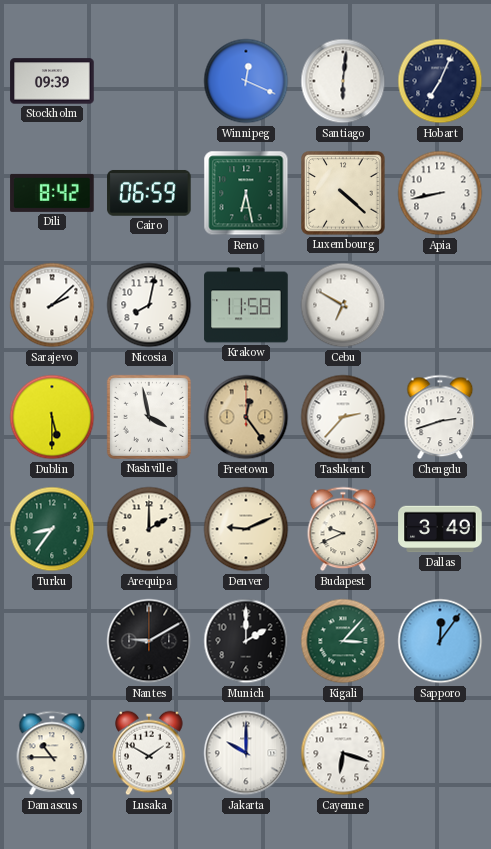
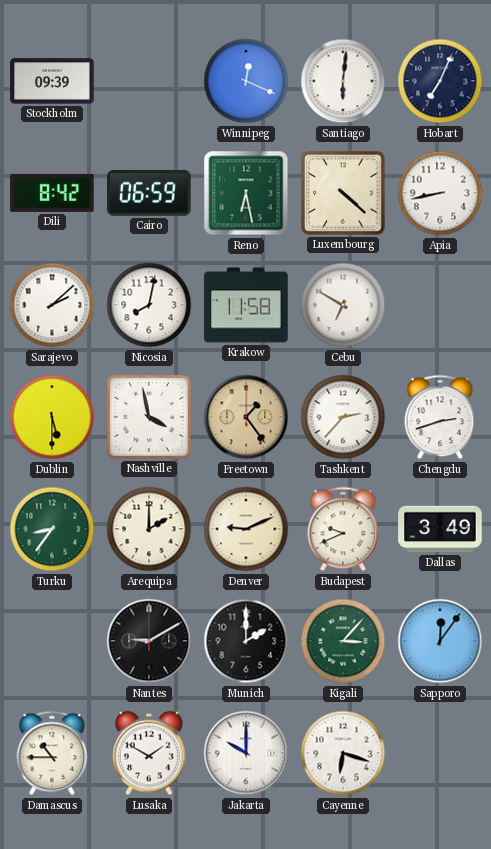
Freetown: 12:24 -> 1:24
